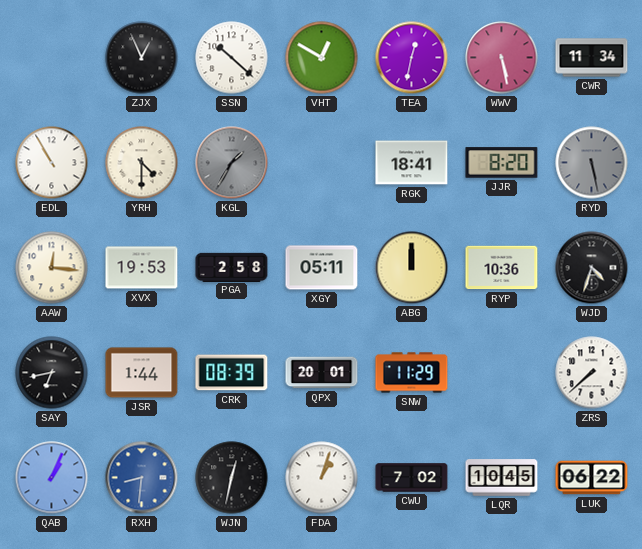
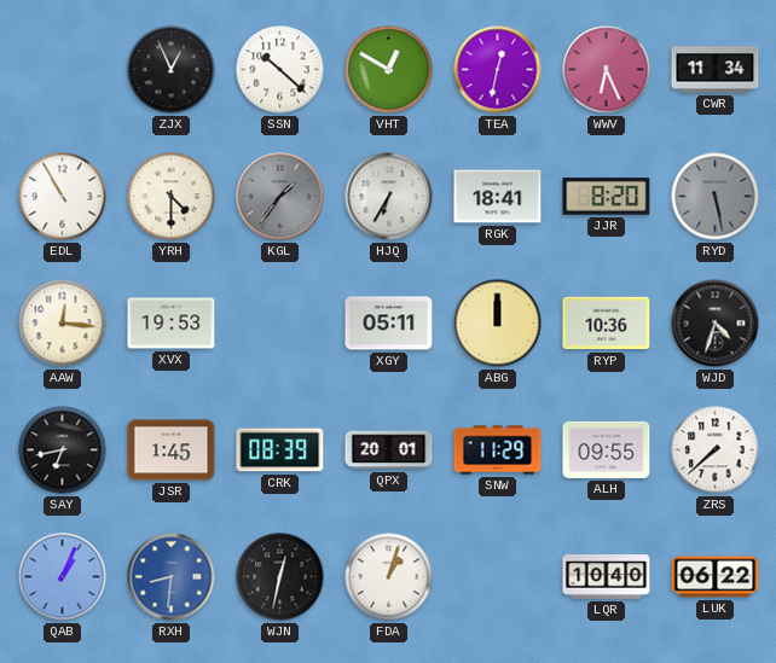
WWV: 5:28 -> 6:26
KGL: 1:35 -> 1:36
HJQ: none -> 6:35
PGA: 2:58 -> none
JSR: 1:44 -> 1:45
ALH: none -> 09:55
CWU: 7:02 -> none
LQR: 10:45 -> 10:40
